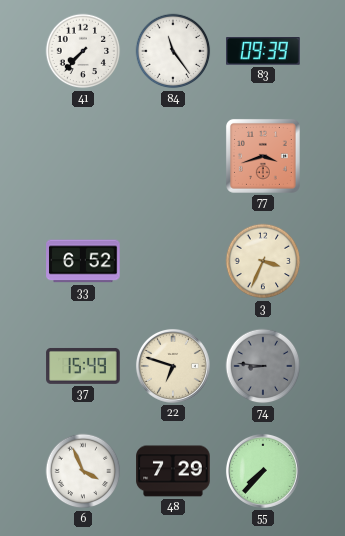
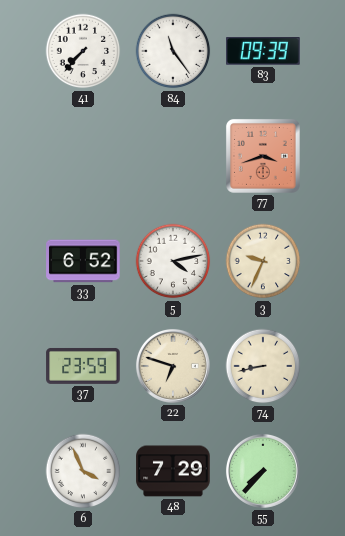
5: none -> 4:13
3: 3:34 -> 9:34
37: 15:49 -> 23:59
74: 8:46 -> 8:43
74 dial: grey -> cream
